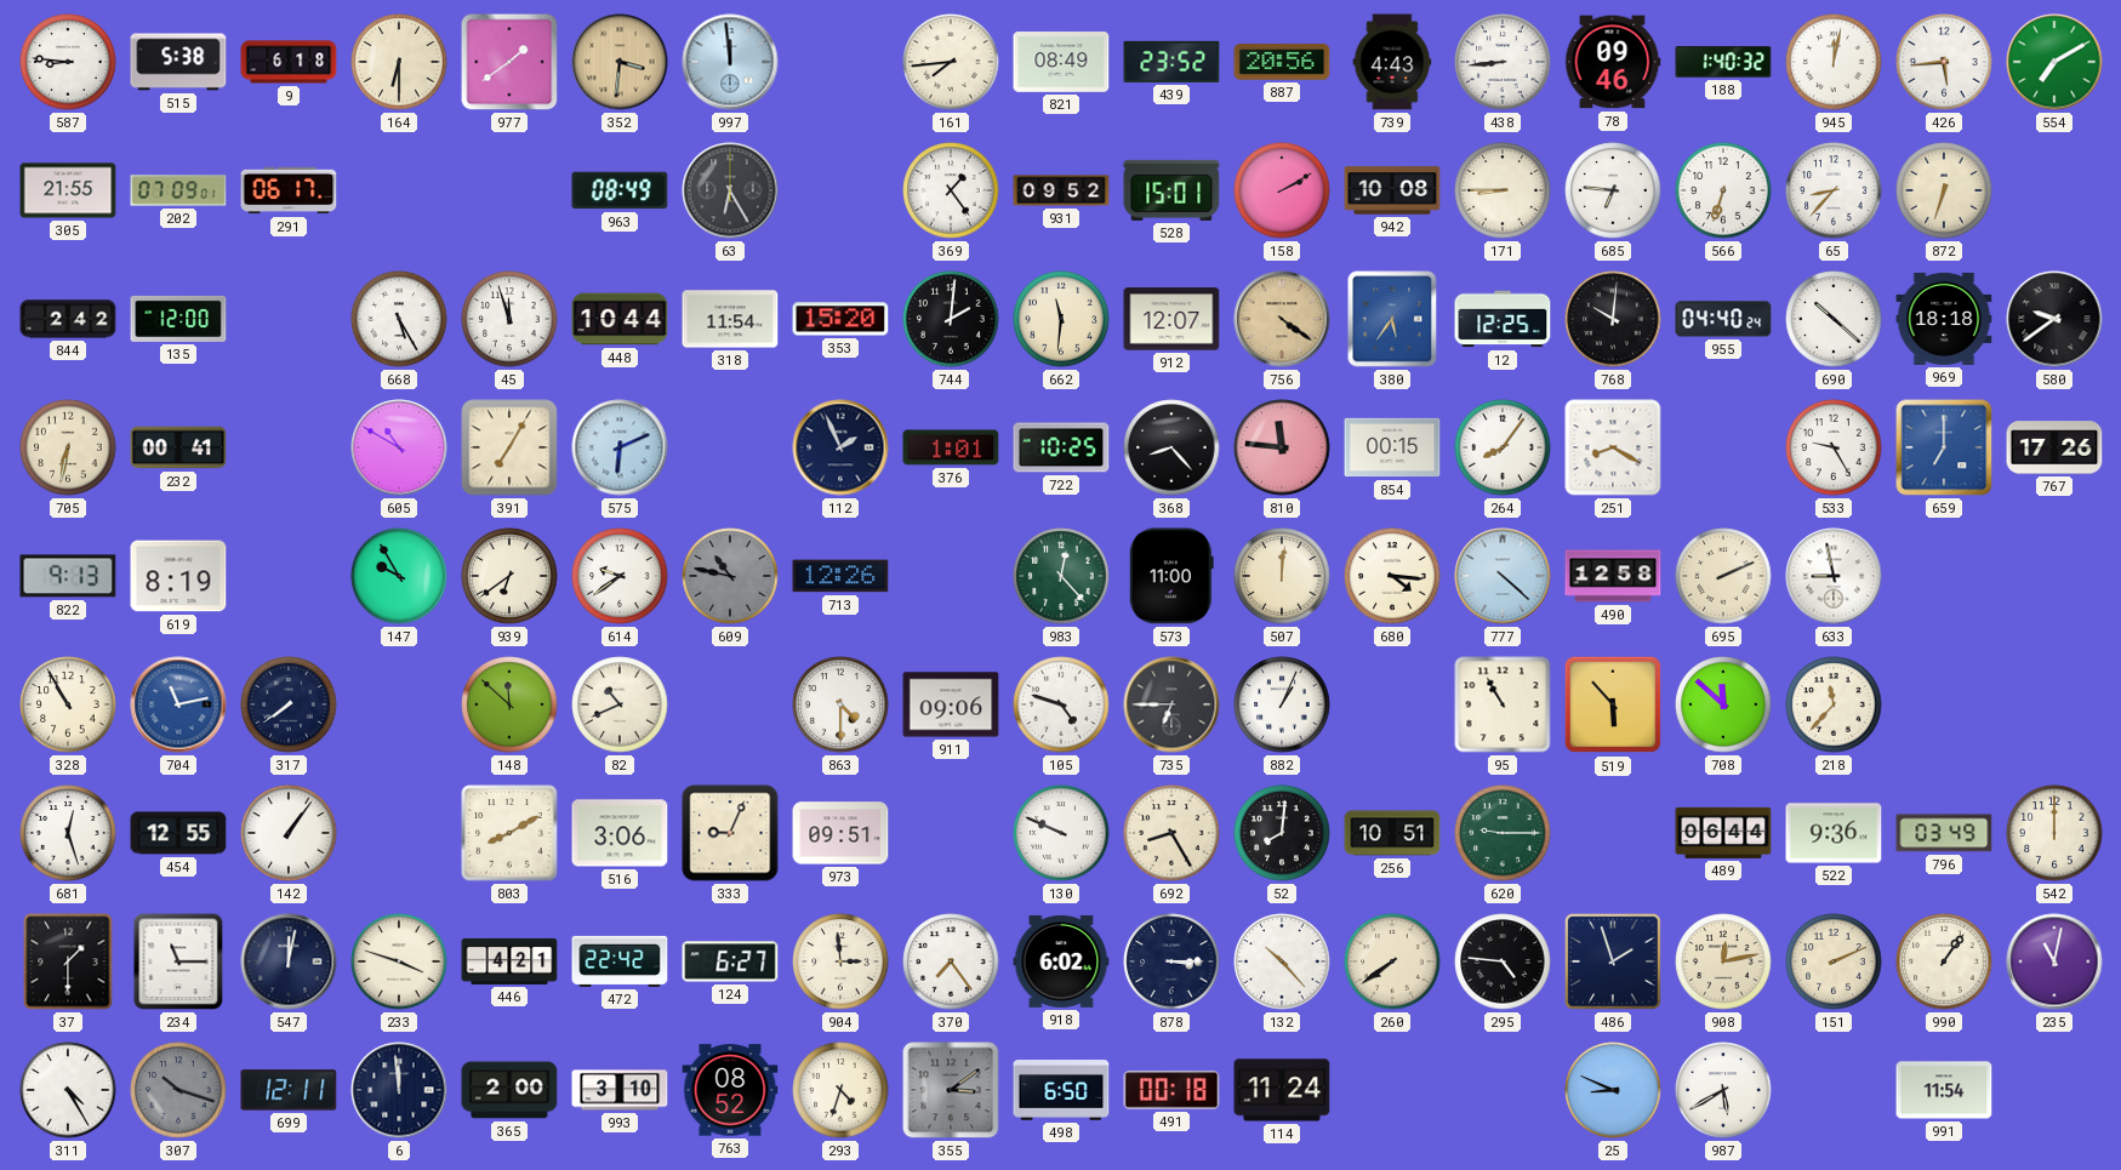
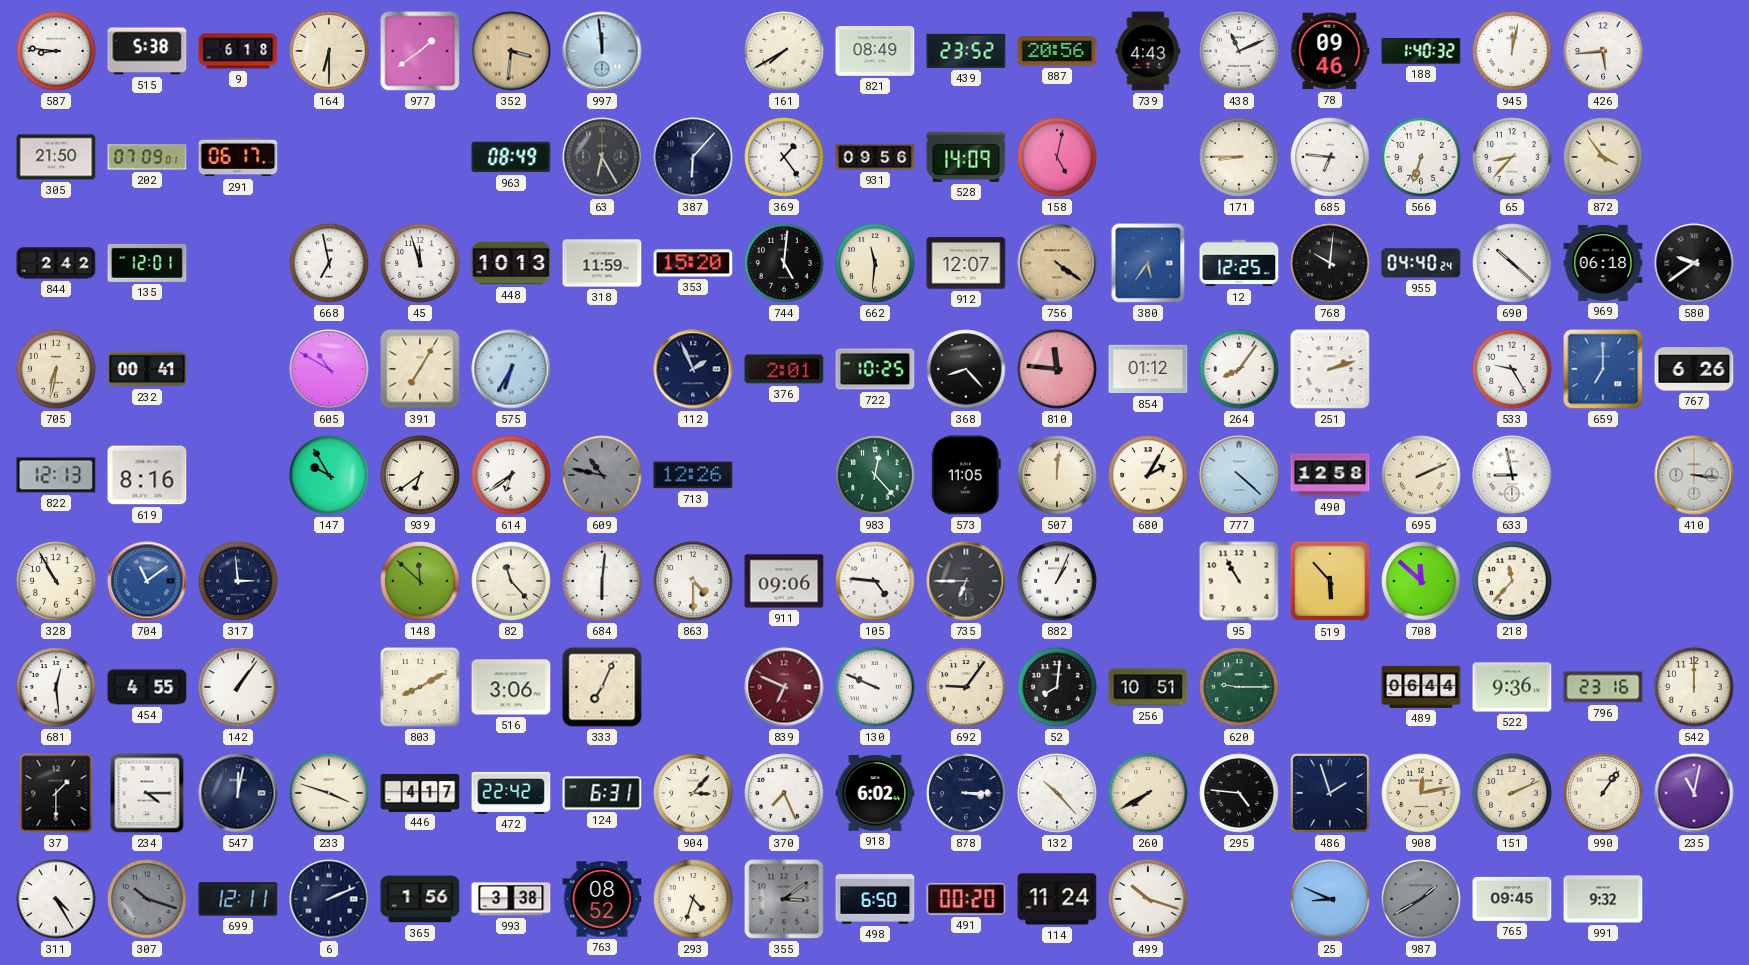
161: 7:44 -> 7:40
438: 8:44 -> 11:11
554: 7:10 -> none
305: 21:55 -> 21:50
387: none -> 6:07
931: 09:52 -> 09:56
528: 15:01 -> 14:09
158: 2:10 -> 5:02
942: 10:08 -> none
872: 6:33 -> 3:54
135: 12:00 -> 12:01
668: 5:25 -> 6:58
448: 10:44 -> 10:13
318: 11:54 -> 11:59
744: 2:01 -> 5:01
969: 18:18 -> 06:18
575: 6:11 -> 6:35
376: 1:01 -> 2:01
854: 00:15 -> 01:12
251: 8:20 -> 2:12
767: 17:26 -> 6:26
822: 9:13 -> 12:13
619: 8:19 -> 8:16
614: 9:39 -> 6:39
573: 11:00 -> 11:05
680: 4:16 -> 2:05
410: none -> 3:16
704: 11:13 -> 11:09
317: 7:39 -> 2:59
82: 10:41 -> 11:23
684: none -> 6:01
105: 4:48 -> 4:46
681: 12:27 -> 12:29
454: 12:55 -> 4:55
333: 9:04 -> 7:04
973: 09:51 -> none
839: none -> 6:49
692: 8:25 -> 9:06
796: 03:49 -> 23:16
234: 11:15 -> 4:15
446: 4:21 -> 4:17
124: 6:27 -> 6:31
904: 2:59 -> 3:07
370: 7:24 -> 7:26
260: 7:39 -> 7:40
6: 11:59 -> 2:11
365: 2:00 -> 1:56
993: 3:10 -> 3:38
491: 00:18 -> 00:20
499: none -> 10:18
987: 5:40 -> 1:40
987 dial: white -> grey
765: none -> 09:45
991: 11:54 -> 9:32
